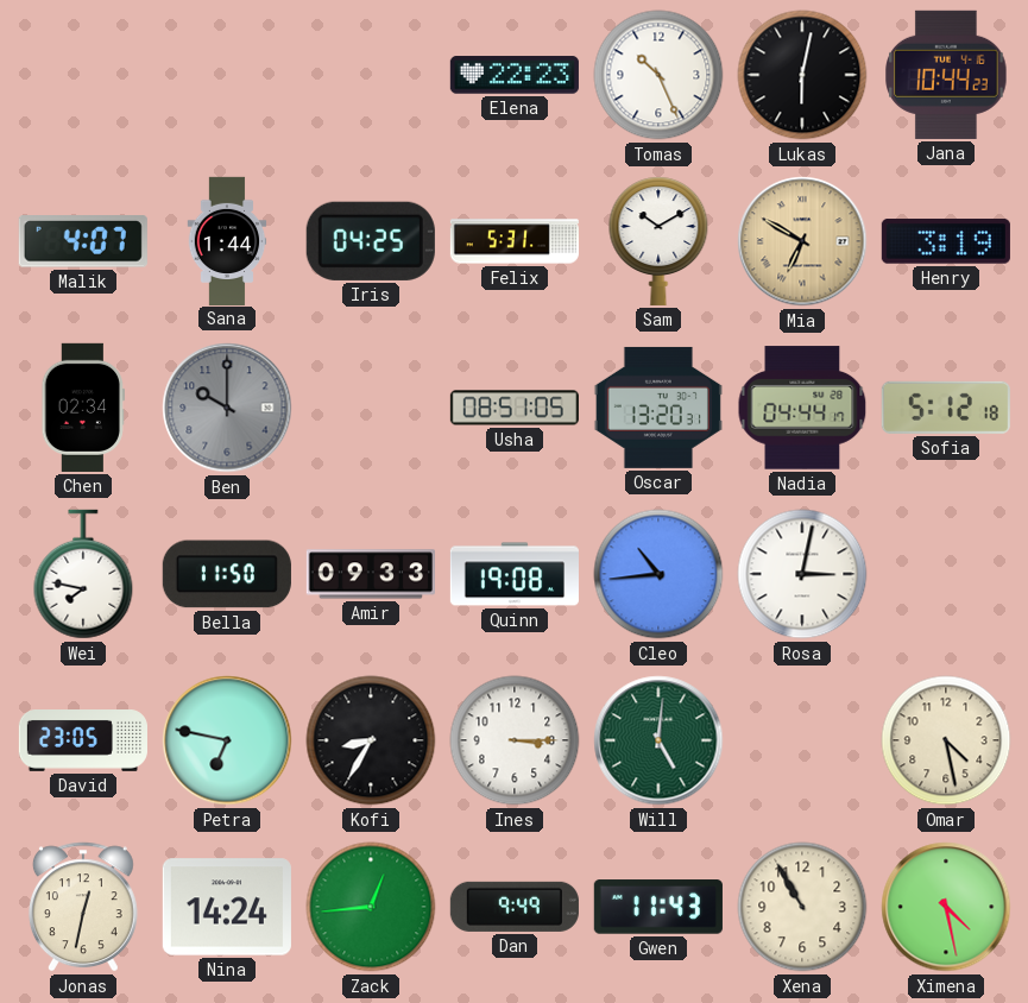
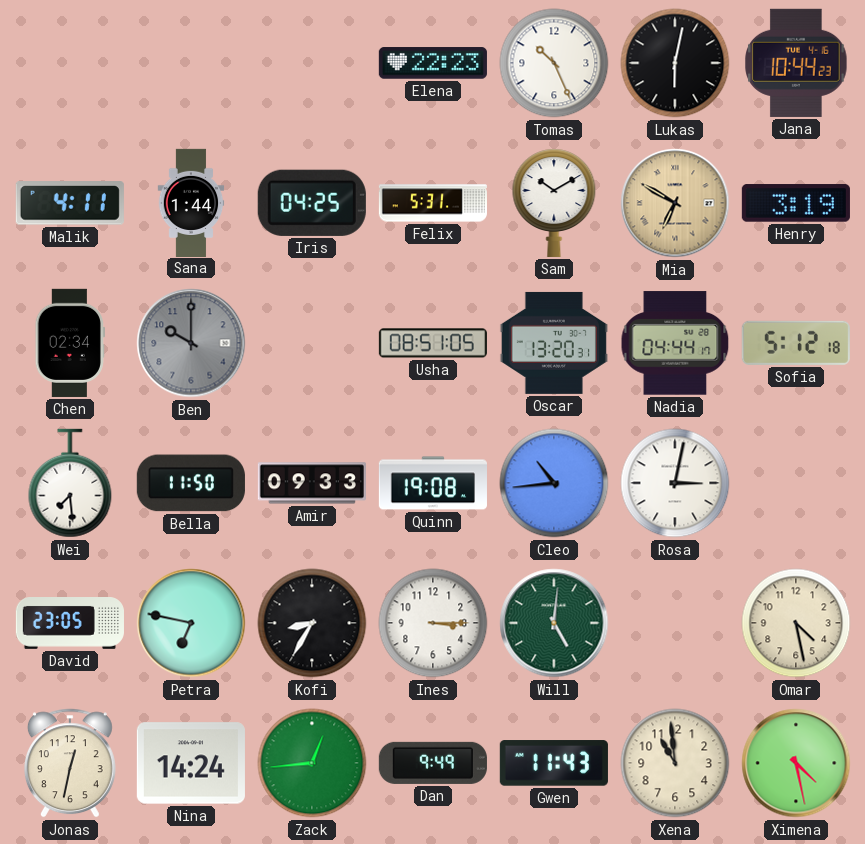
Malik: 4:07 -> 4:11
Wei: 7:47 -> 7:29
Xena: 10:55 -> 10:59
